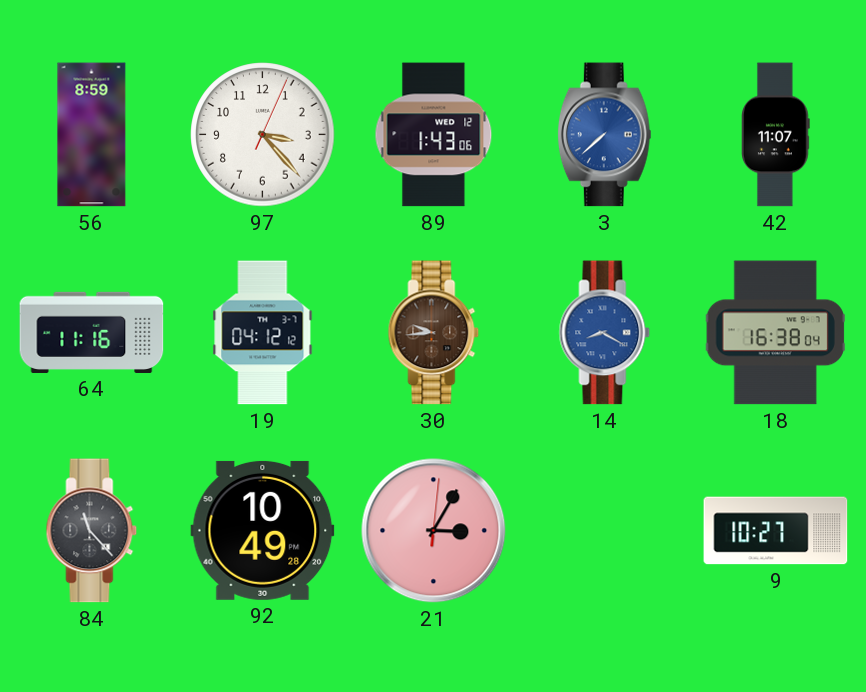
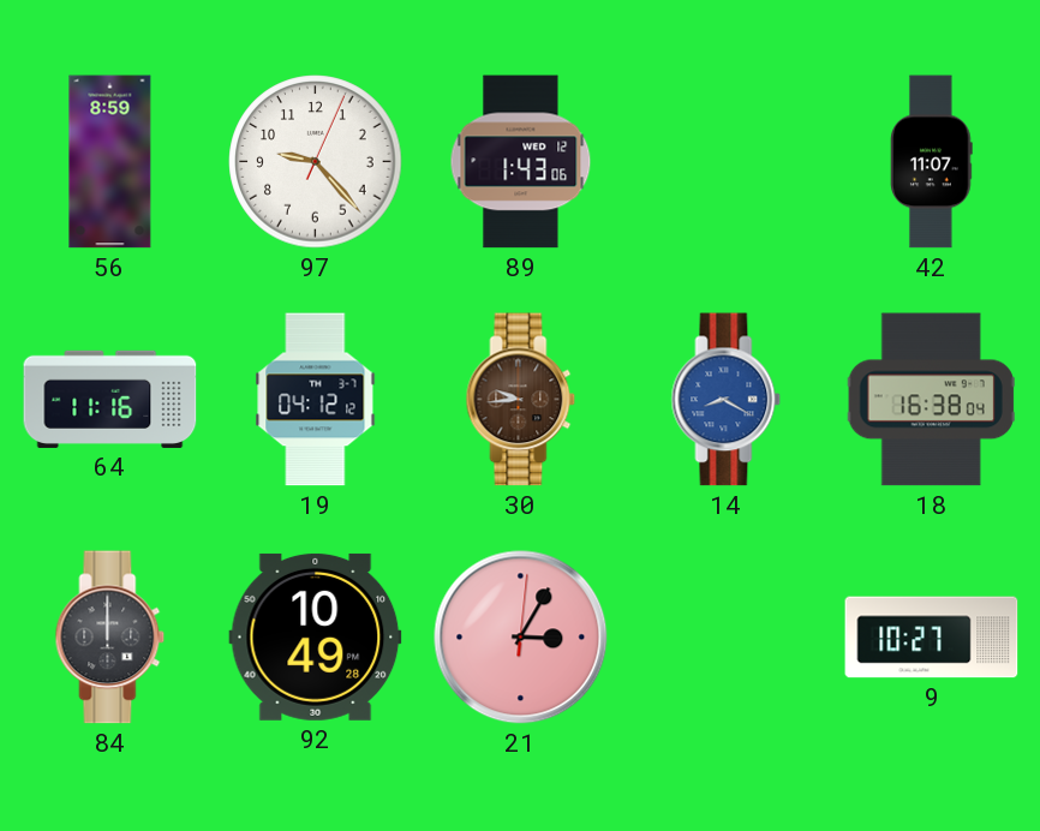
97: 3:23 -> 9:23
3: 7:38 -> none
84: 11:23 -> 12:00
